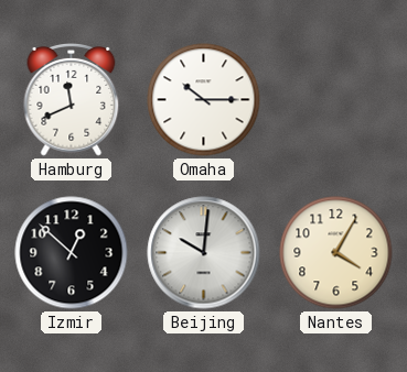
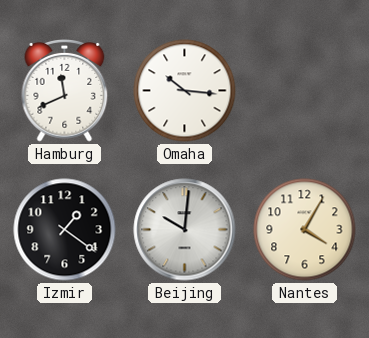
Omaha: 10:15 -> 10:16
Izmir: 12:52 -> 1:21
